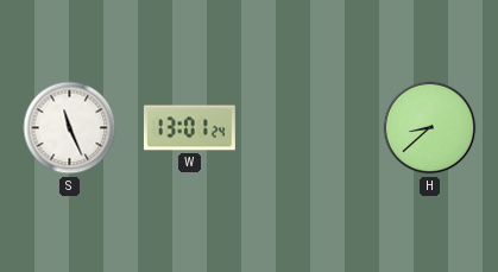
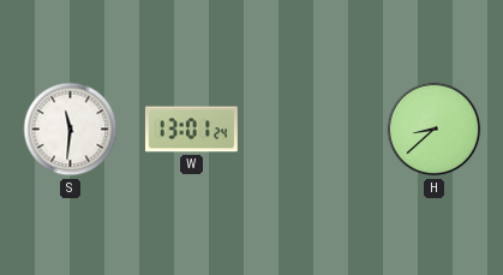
S: 11:26 -> 11:31
